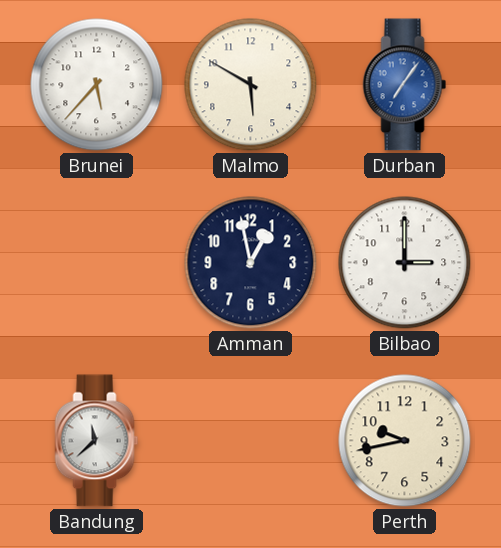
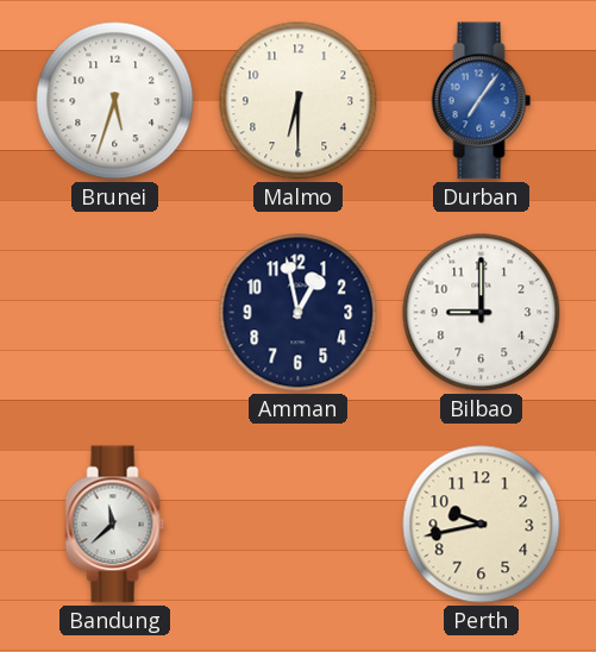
Brunei: 5:37 -> 5:33
Malmo: 5:50 -> 6:30
Bilbao: 3:00 -> 9:00
